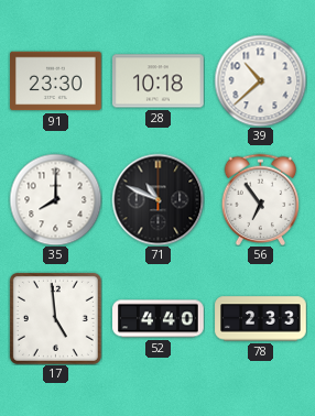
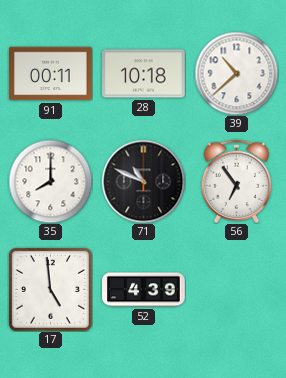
91: 23:30 -> 00:11
52: 4:40 -> 4:39
78: 2:33 -> none
